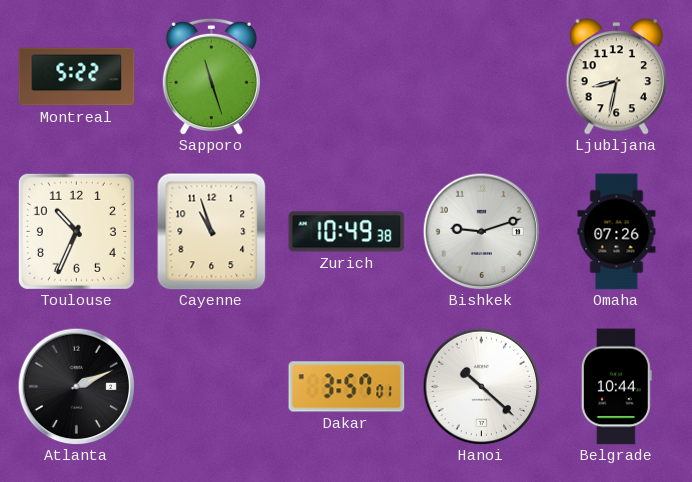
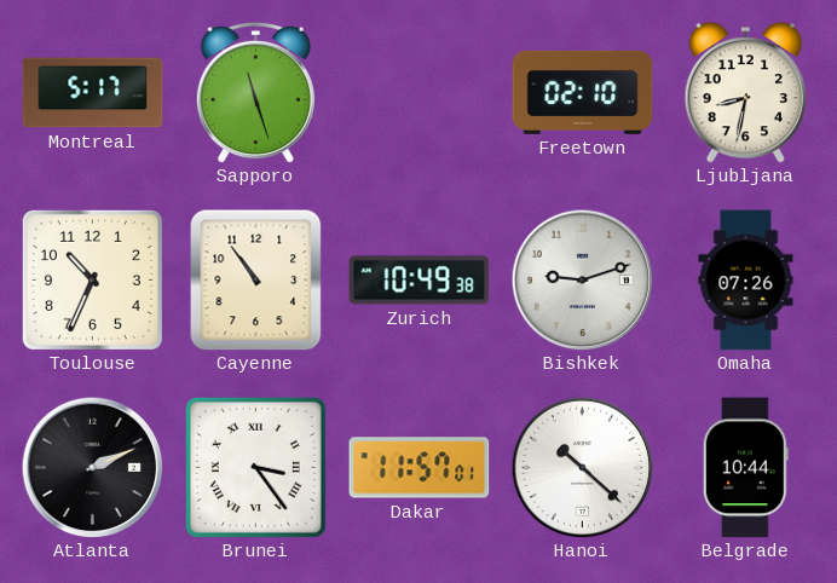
Montreal: 5:22 -> 5:17
Freetown: none -> 02:10
Cayenne: 10:57 -> 10:54
Brunei: none -> 3:24
Dakar: 3:57 -> 11:57
